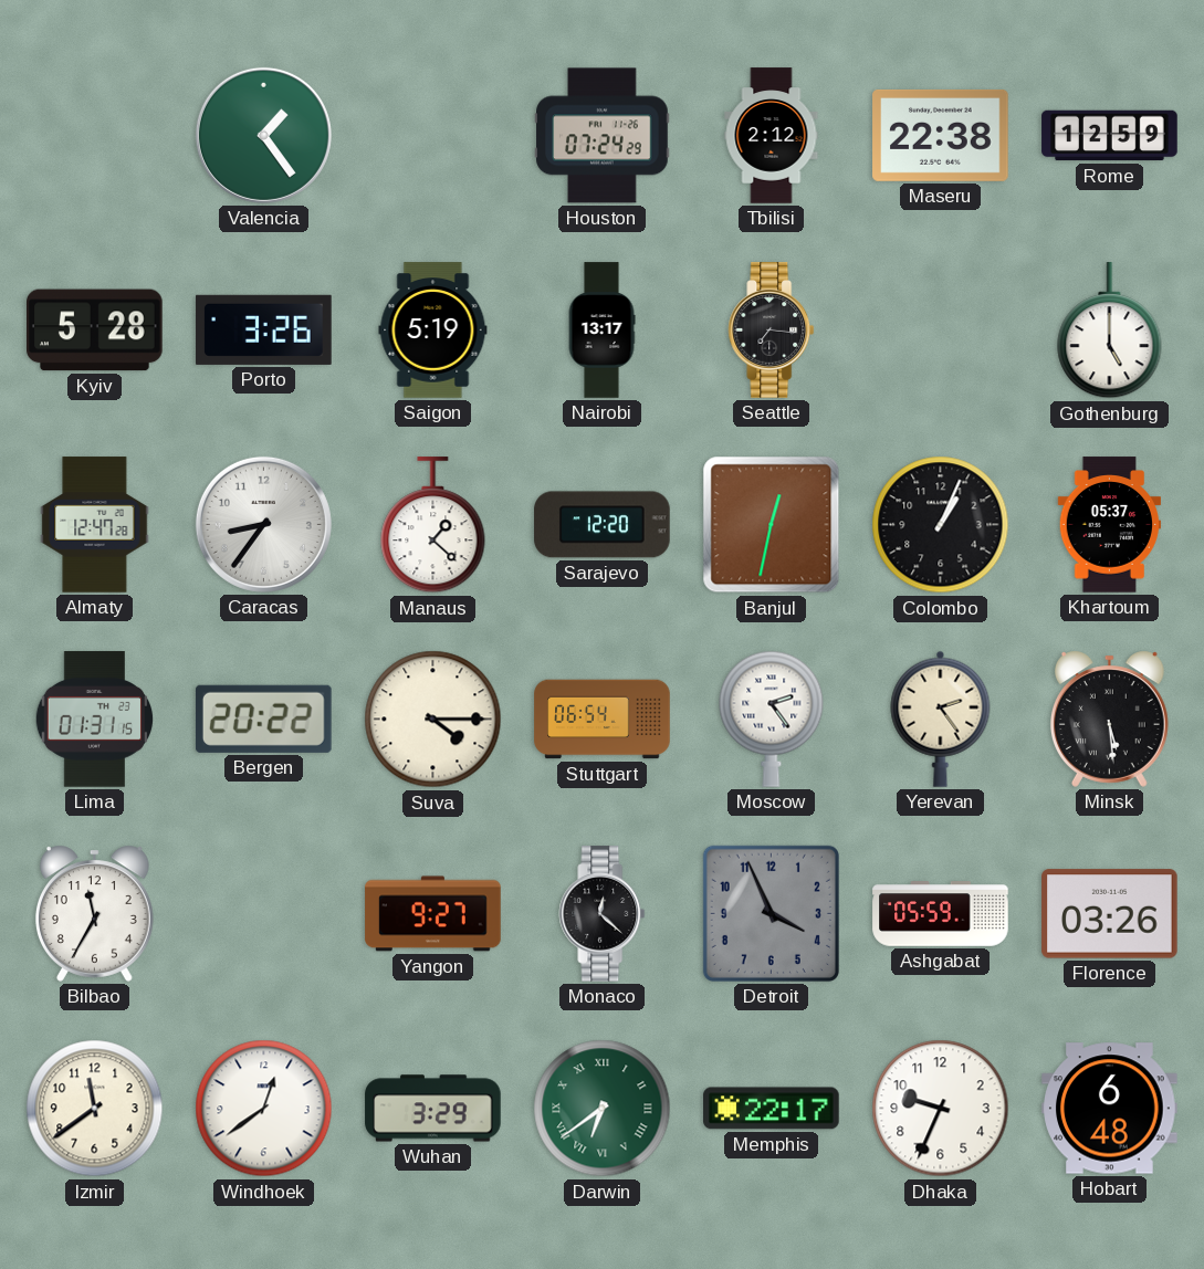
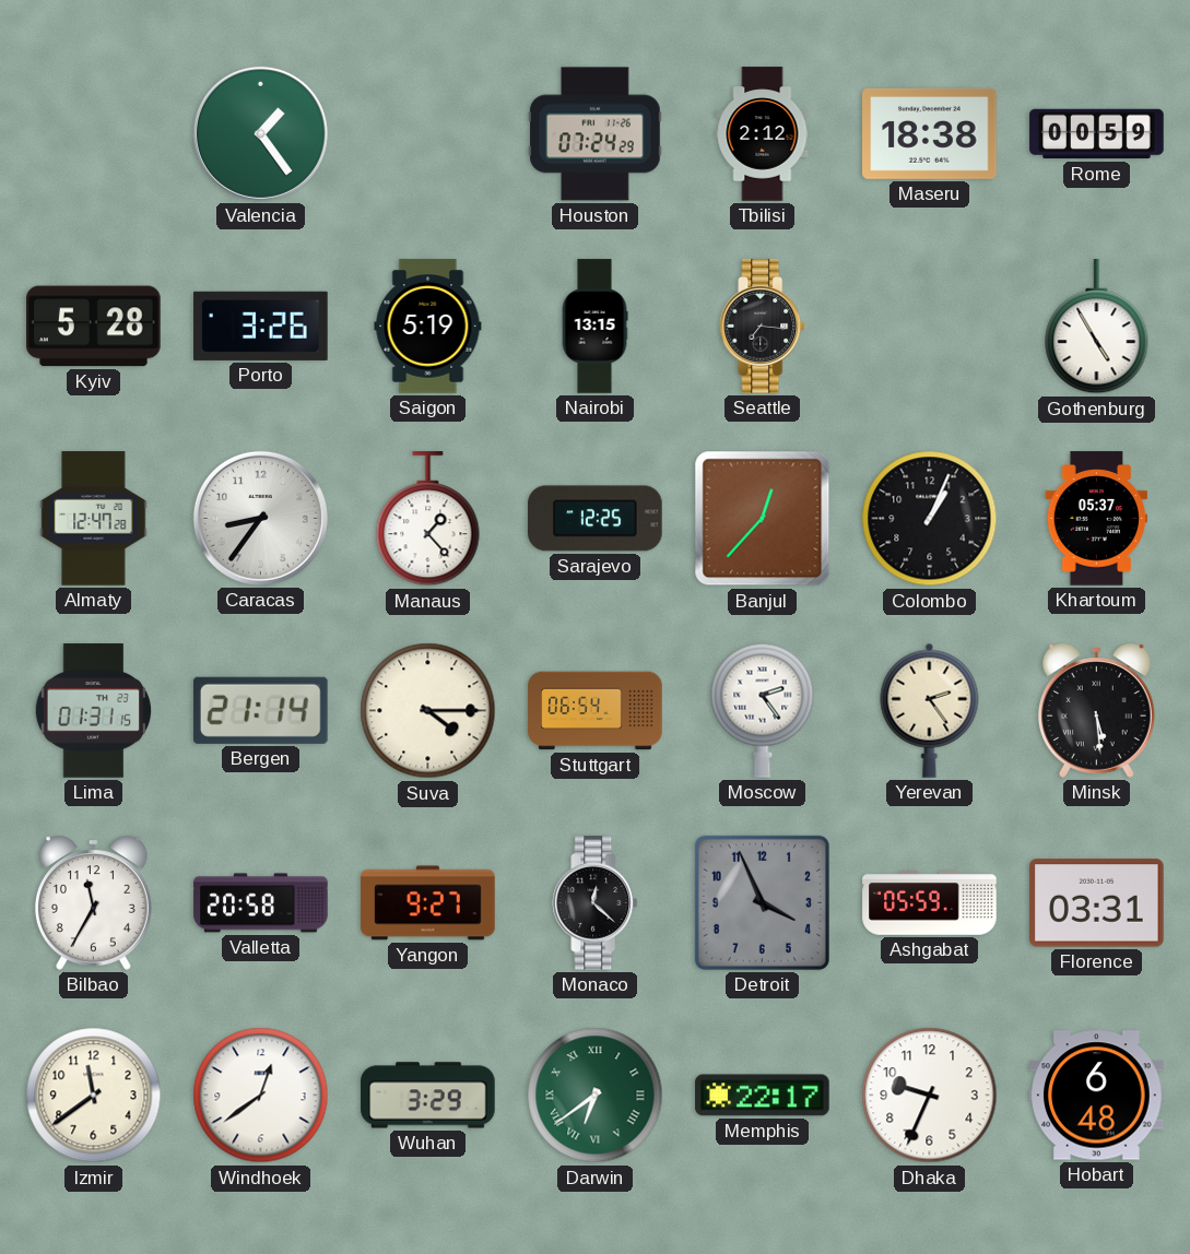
Maseru: 22:38 -> 18:38
Rome: 12:59 -> 00:59
Nairobi: 13:17 -> 13:15
Gothenburg: 5:00 -> 4:55
Manaus: 1:22 -> 1:23
Sarajevo: 12:20 -> 12:25
Banjul: 12:32 -> 12:37
Bergen: 20:22 -> 21:14
Valletta: none -> 20:58
Florence: 03:26 -> 03:31
